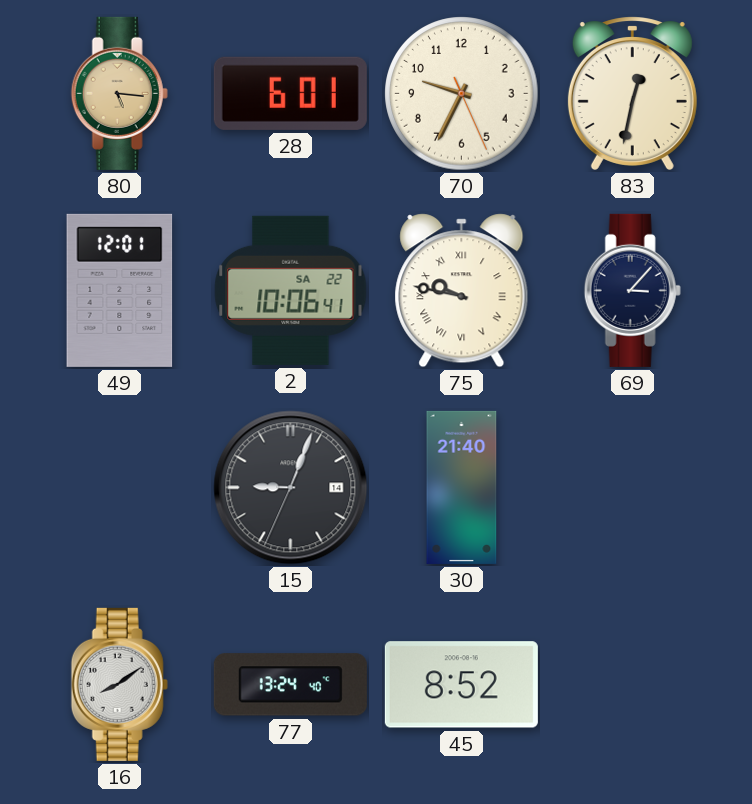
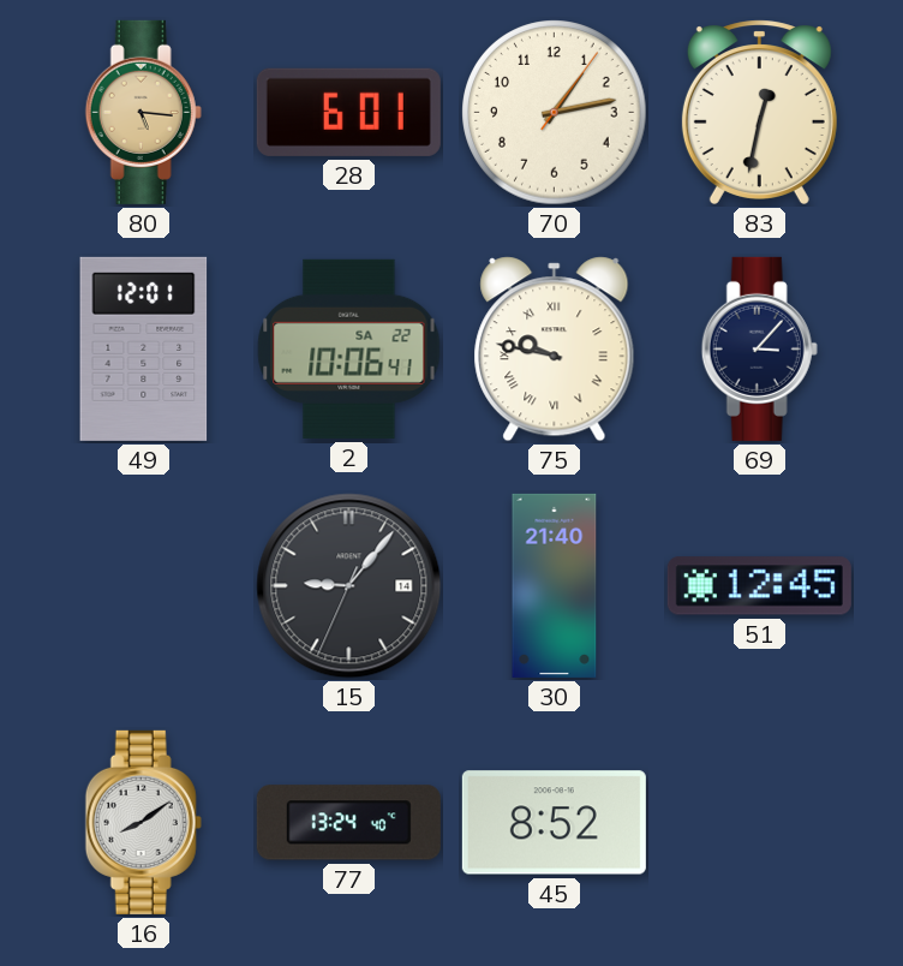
70: 9:34 -> 1:13
15: 9:03 -> 9:06
51: none -> 12:45
